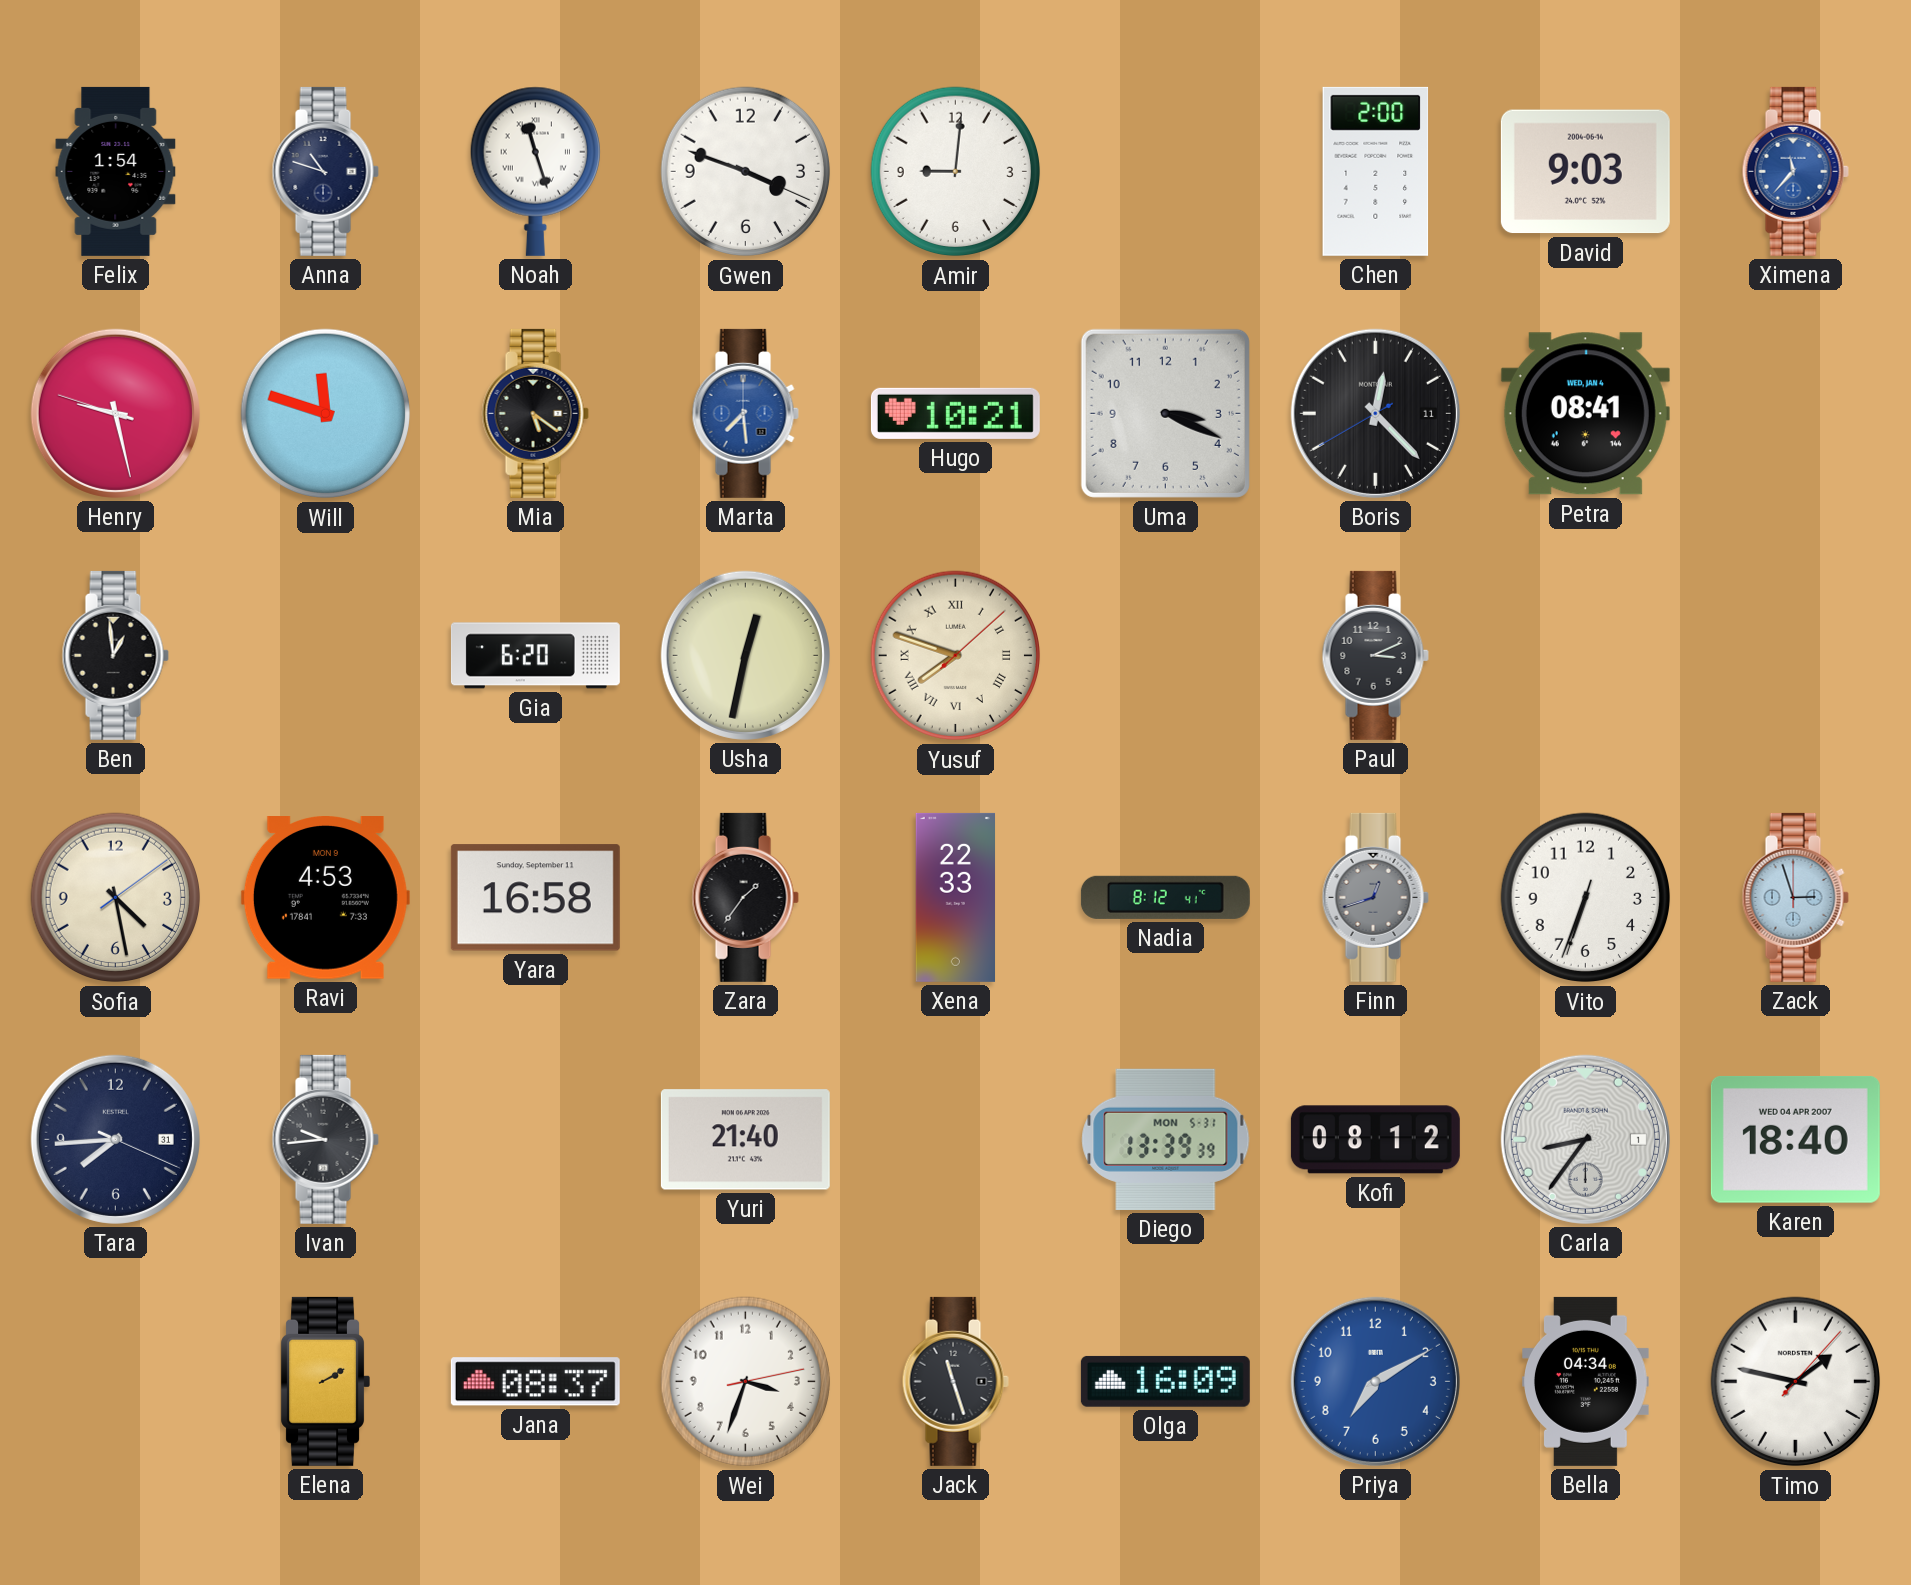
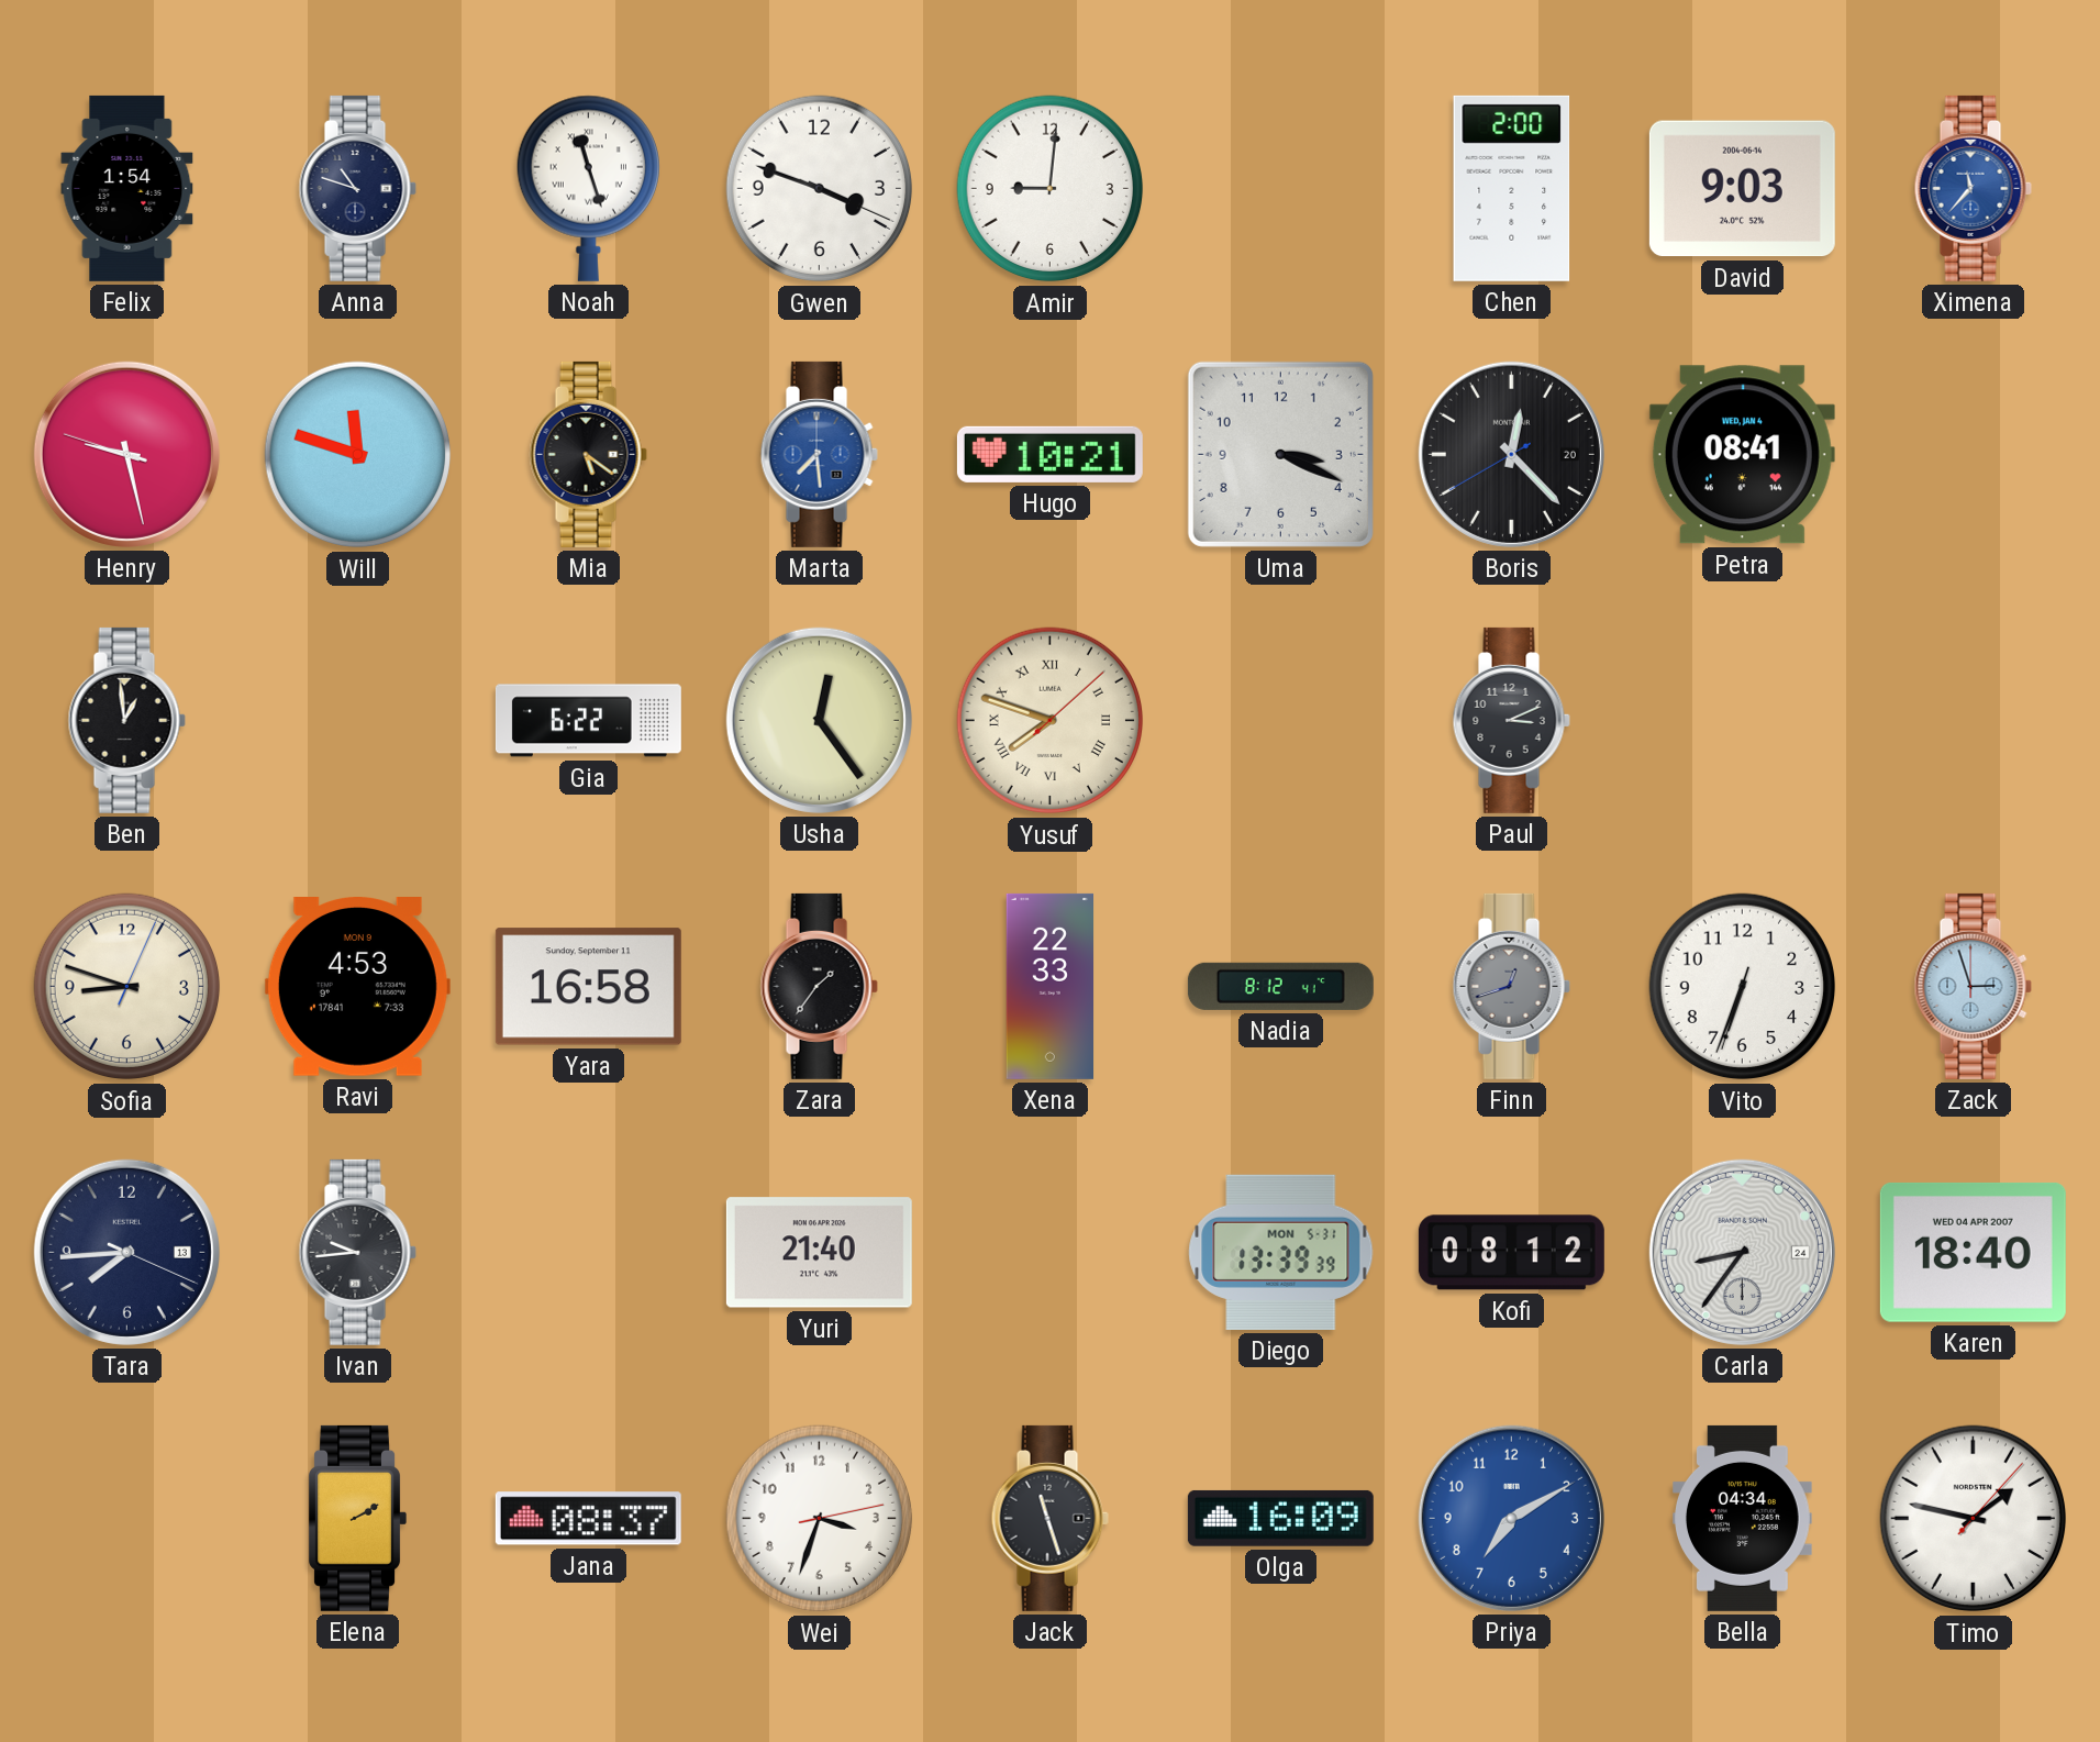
Boris date: 11 -> 20
Gia: 6:20 -> 6:22
Usha: 12:32 -> 12:24
Sofia: 4:28 -> 8:48
Tara date: 31 -> 13
Carla date: 1 -> 24
